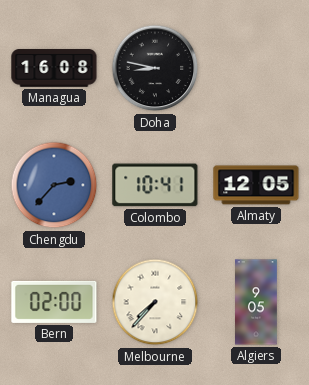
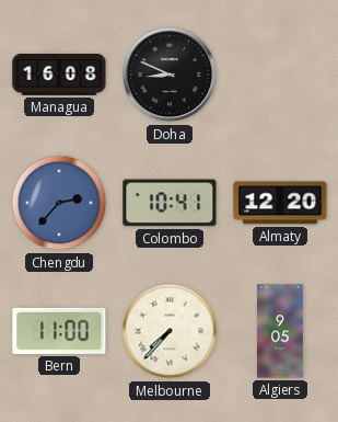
Doha: 8:47 -> 8:49
Almaty: 12:05 -> 12:20
Bern: 02:00 -> 11:00
